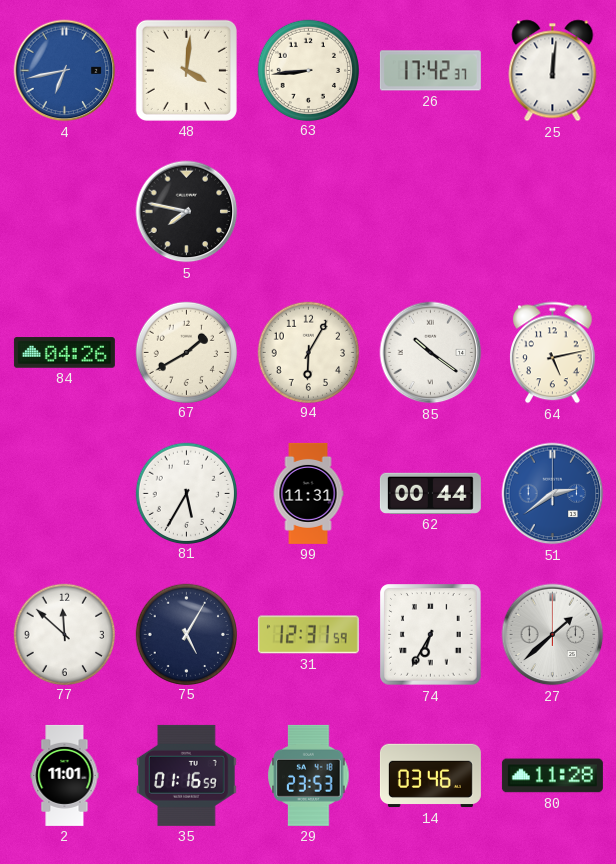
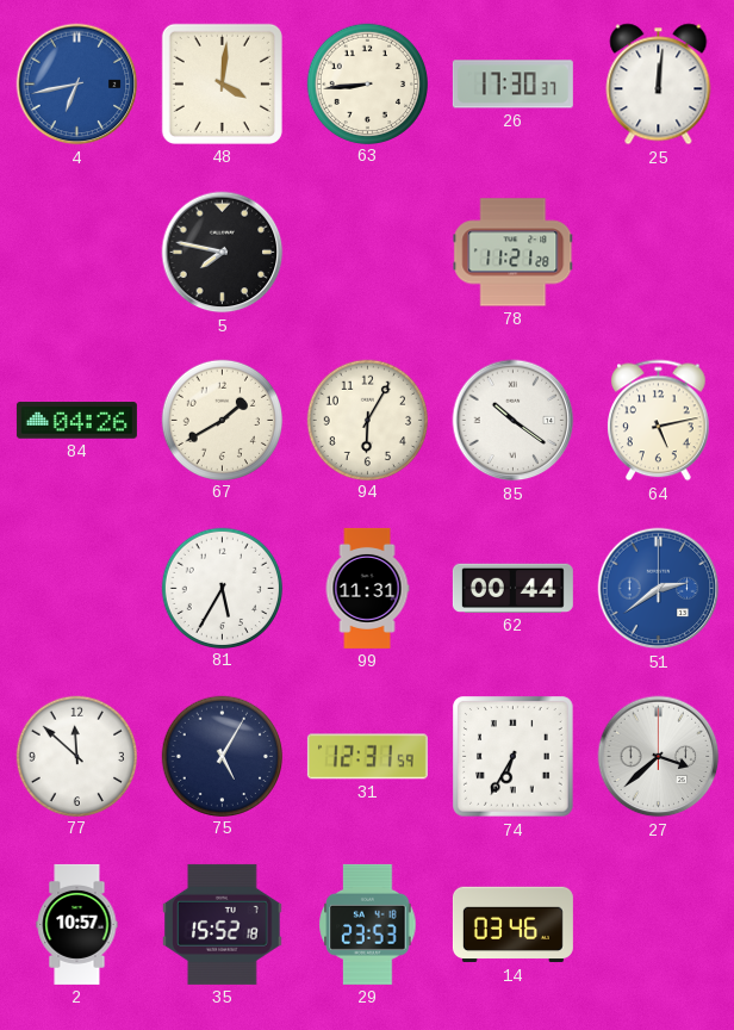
26: 17:42 -> 17:30
78: none -> 11:21
27: 1:38 -> 3:38
2: 11:01 -> 10:57
35: 01:16 -> 15:52
80: 11:28 -> none
